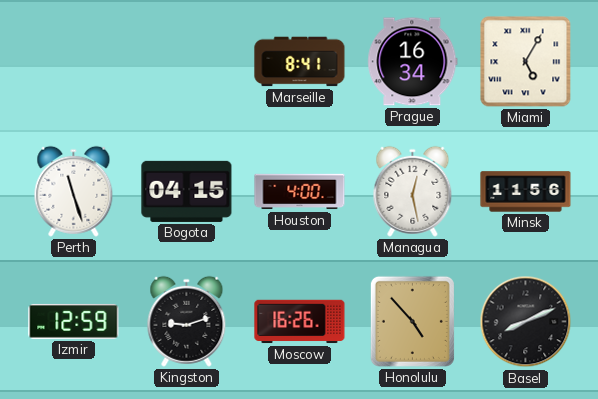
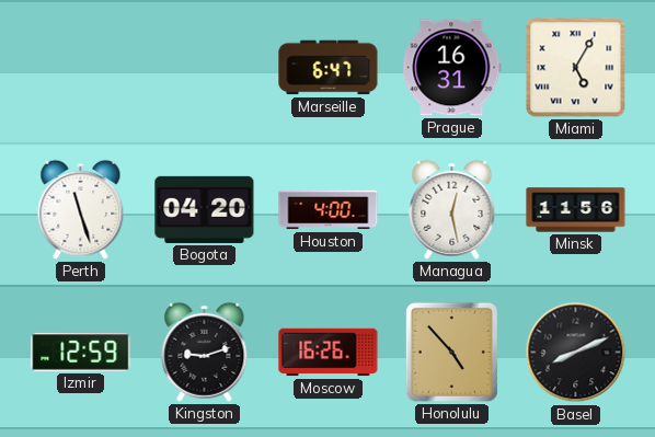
Marseille: 8:41 -> 6:47
Prague: 16:34 -> 16:31
Bogota: 04:15 -> 04:20
